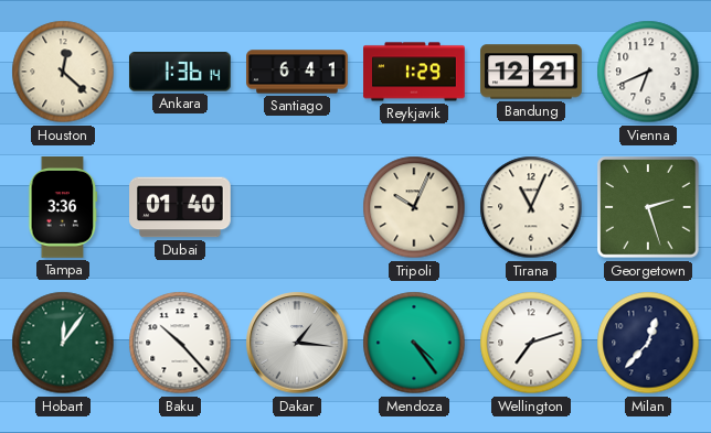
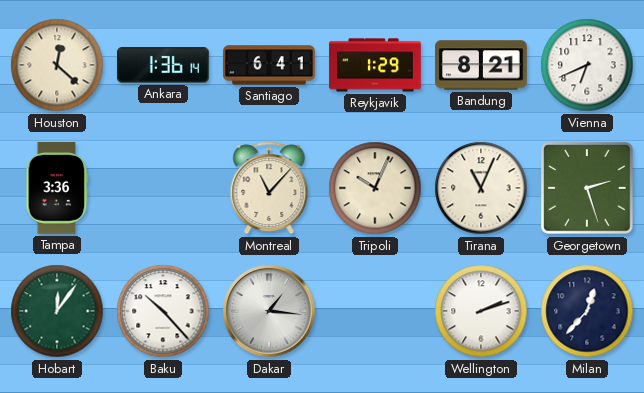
Bandung: 12:21 -> 8:21
Dubai: 01:40 -> none
Montreal: none -> 11:07
Mendoza: 4:24 -> none
Wellington: 7:12 -> 2:12
